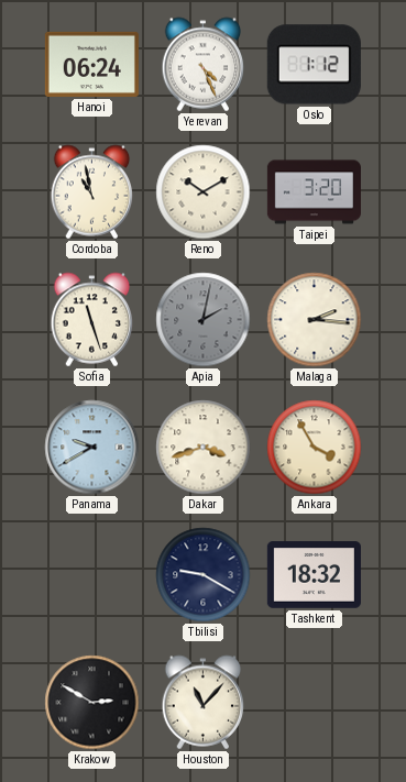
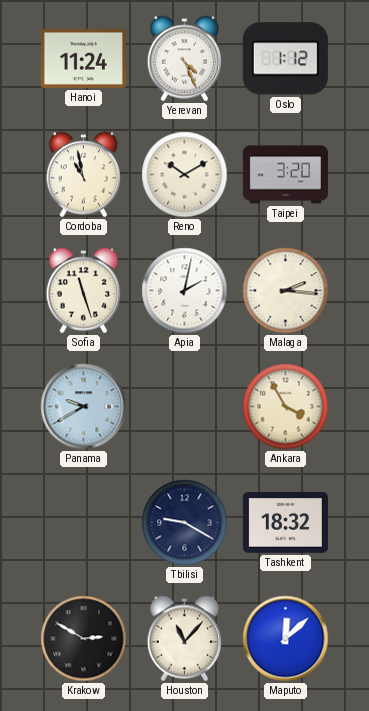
Hanoi: 06:24 -> 11:24
Apia dial: grey -> white
Dakar: 3:42 -> none
Maputo: none -> 12:08
